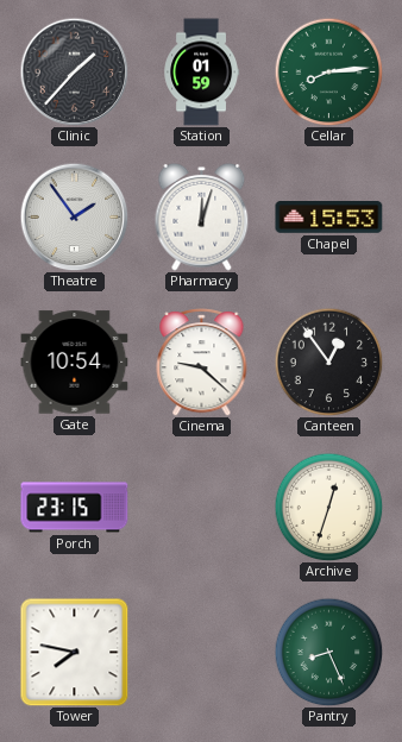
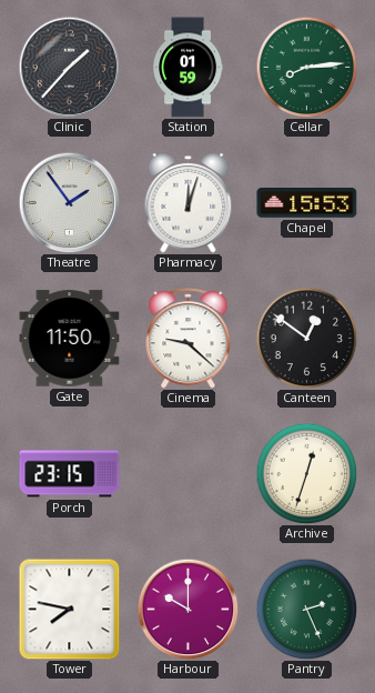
Gate: 10:54 -> 11:50
Canteen: 12:54 -> 12:51
Harbour: none -> 10:00
Pantry: 8:26 -> 2:26
